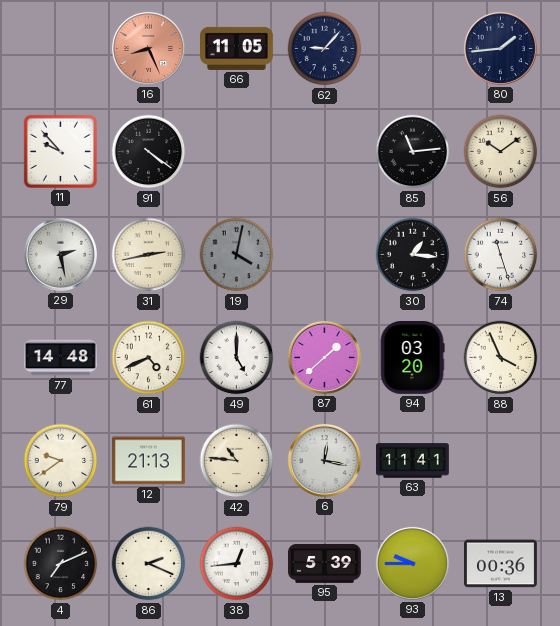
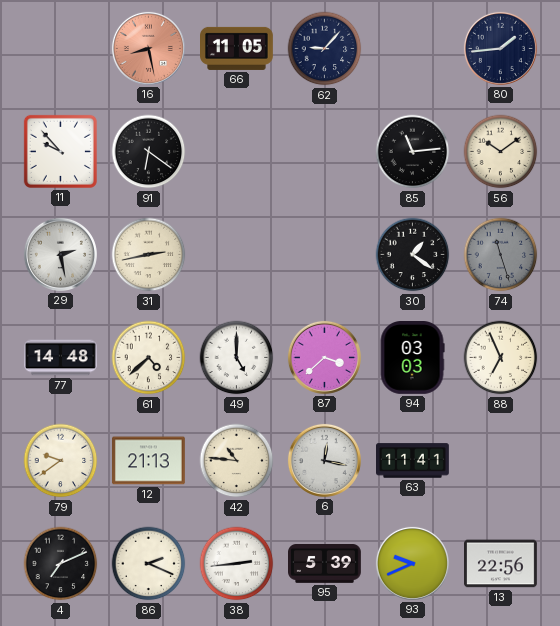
16: 8:26 -> 8:28
91: 4:21 -> 6:21
19: 4:02 -> none
30: 1:16 -> 1:21
74 dial: white -> grey
61: 4:41 -> 4:38
87: 1:38 -> 3:38
94: 03:20 -> 03:03
88: 3:56 -> 6:56
38: 12:44 -> 2:44
93: 9:45 -> 9:41
13: 00:36 -> 22:56
